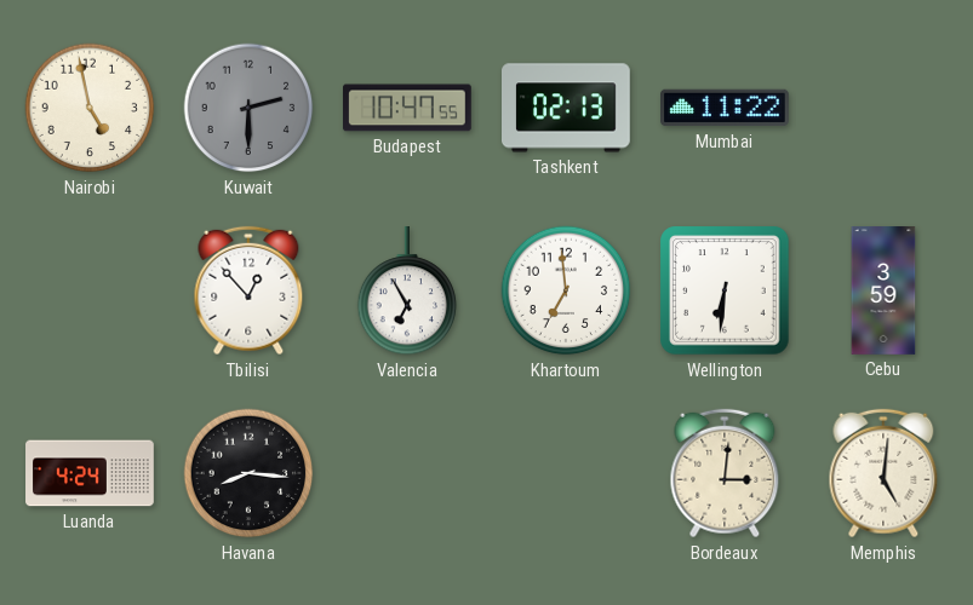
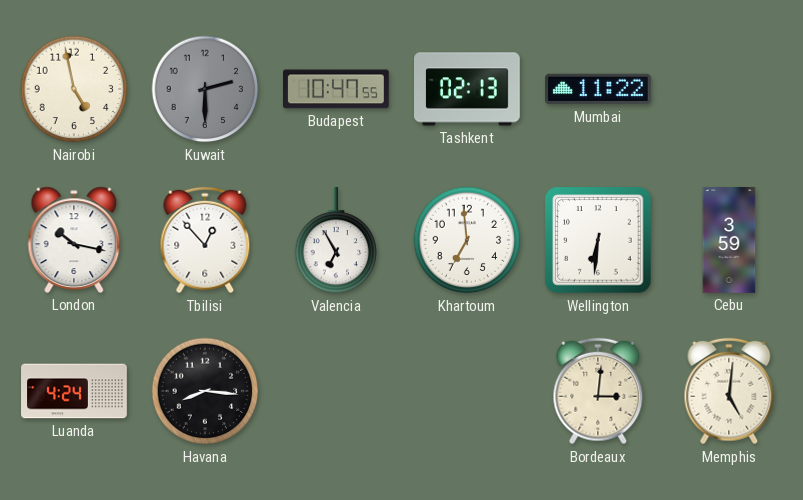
London: none -> 10:17
